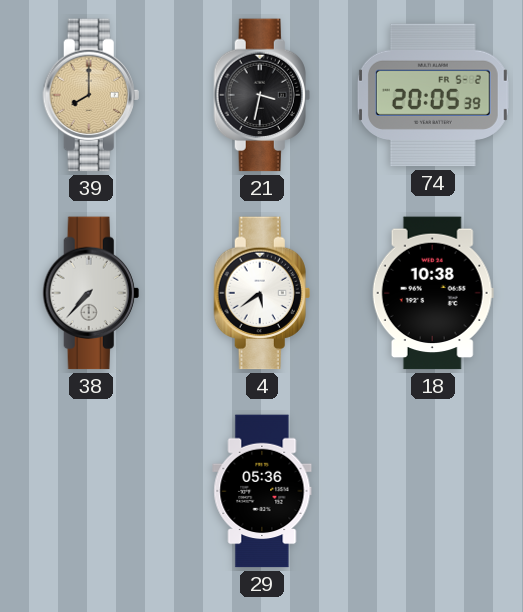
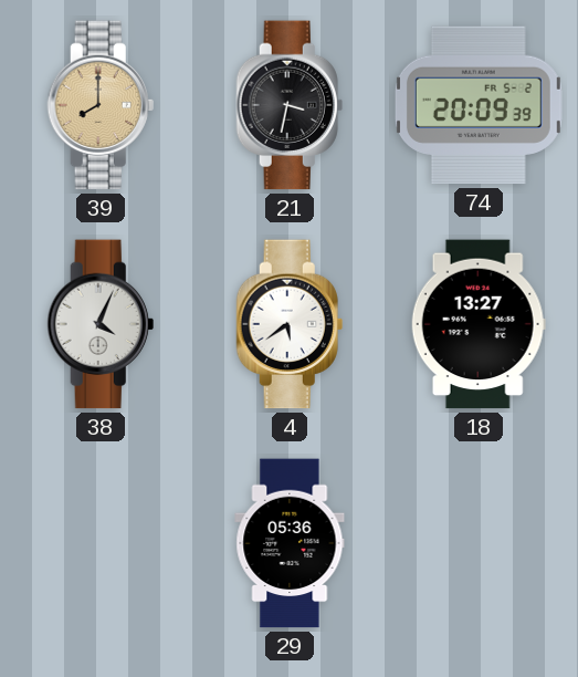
74: 20:05 -> 20:09
38: 7:37 -> 4:04
18: 10:38 -> 13:27
